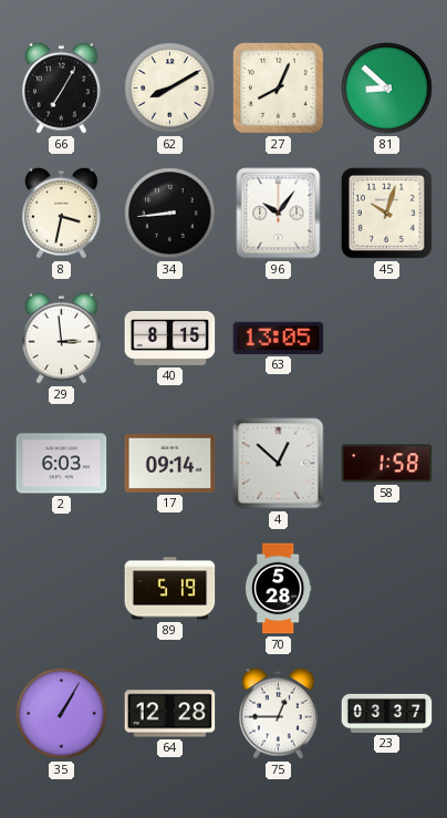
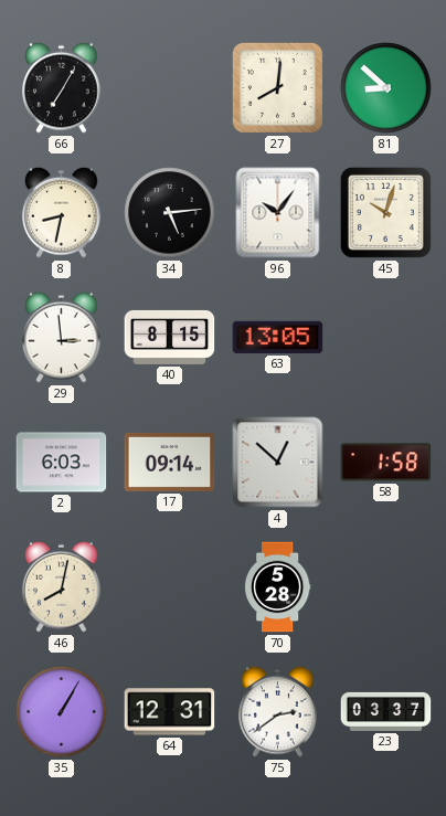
62: 8:10 -> none
27: 8:04 -> 8:01
8: 3:32 -> 8:32
34: 8:44 -> 5:14
46: none -> 8:02
89: 5:19 -> none
64: 12:28 -> 12:31
75: 12:45 -> 2:39
